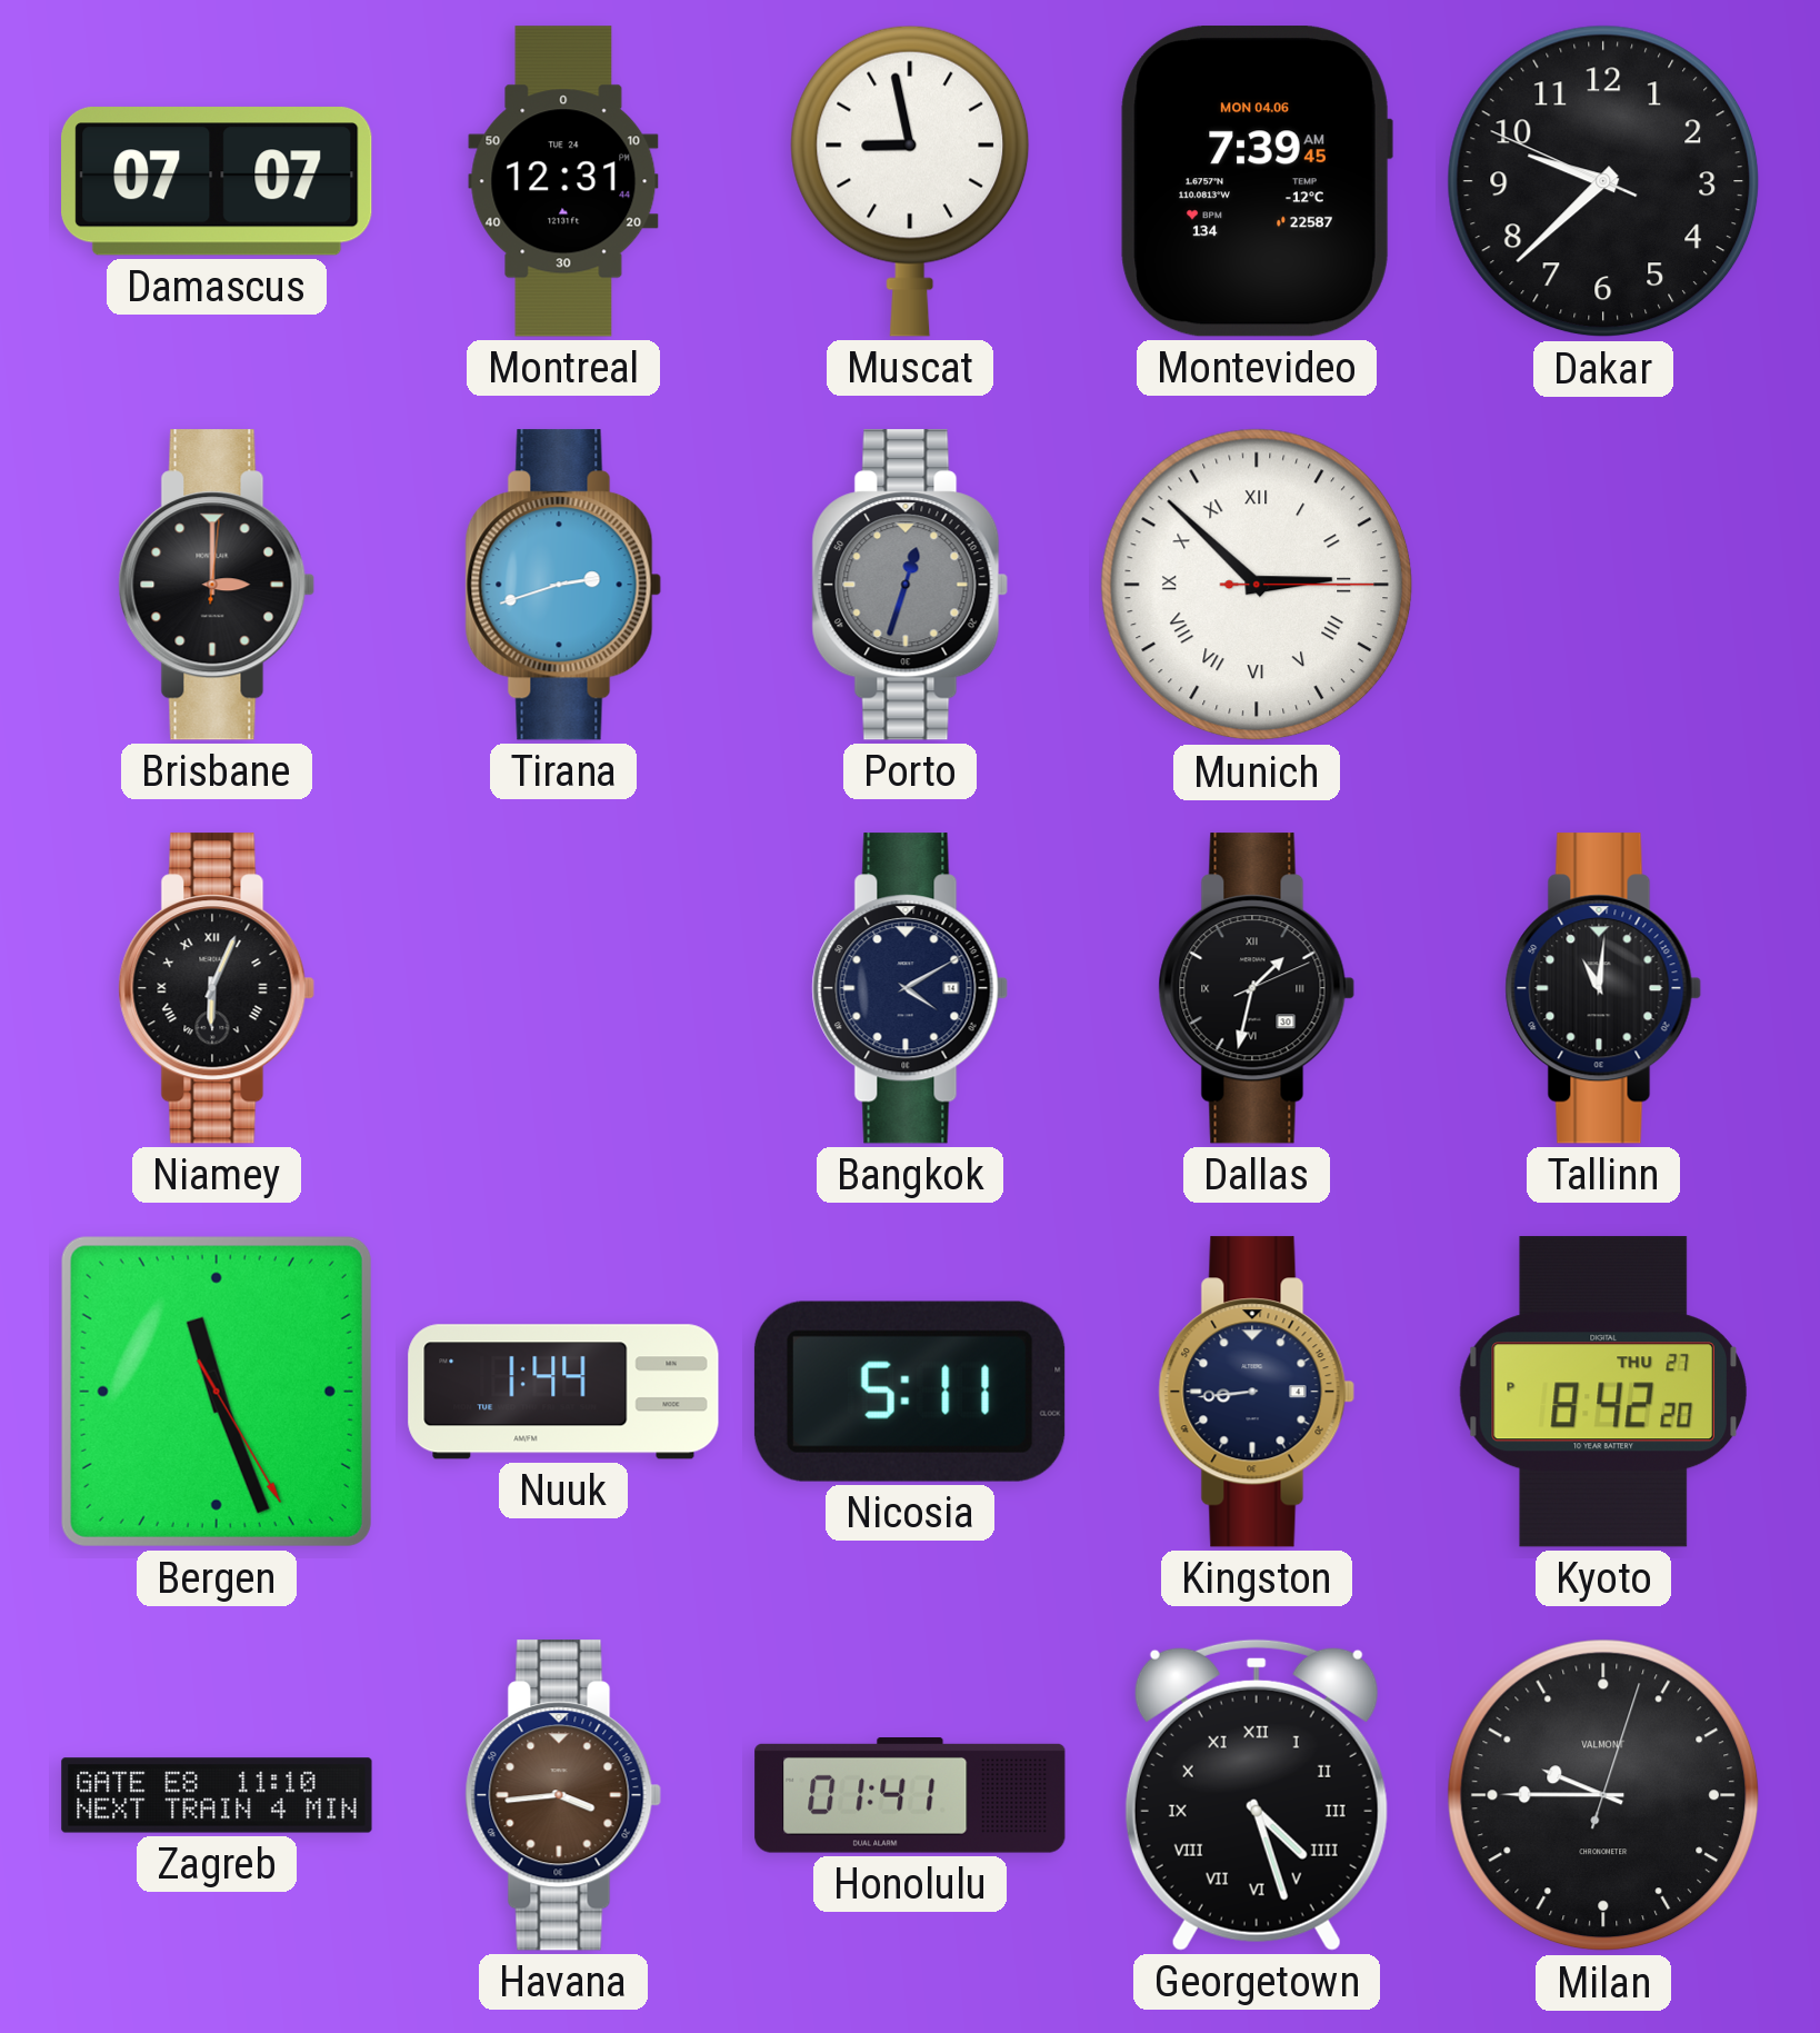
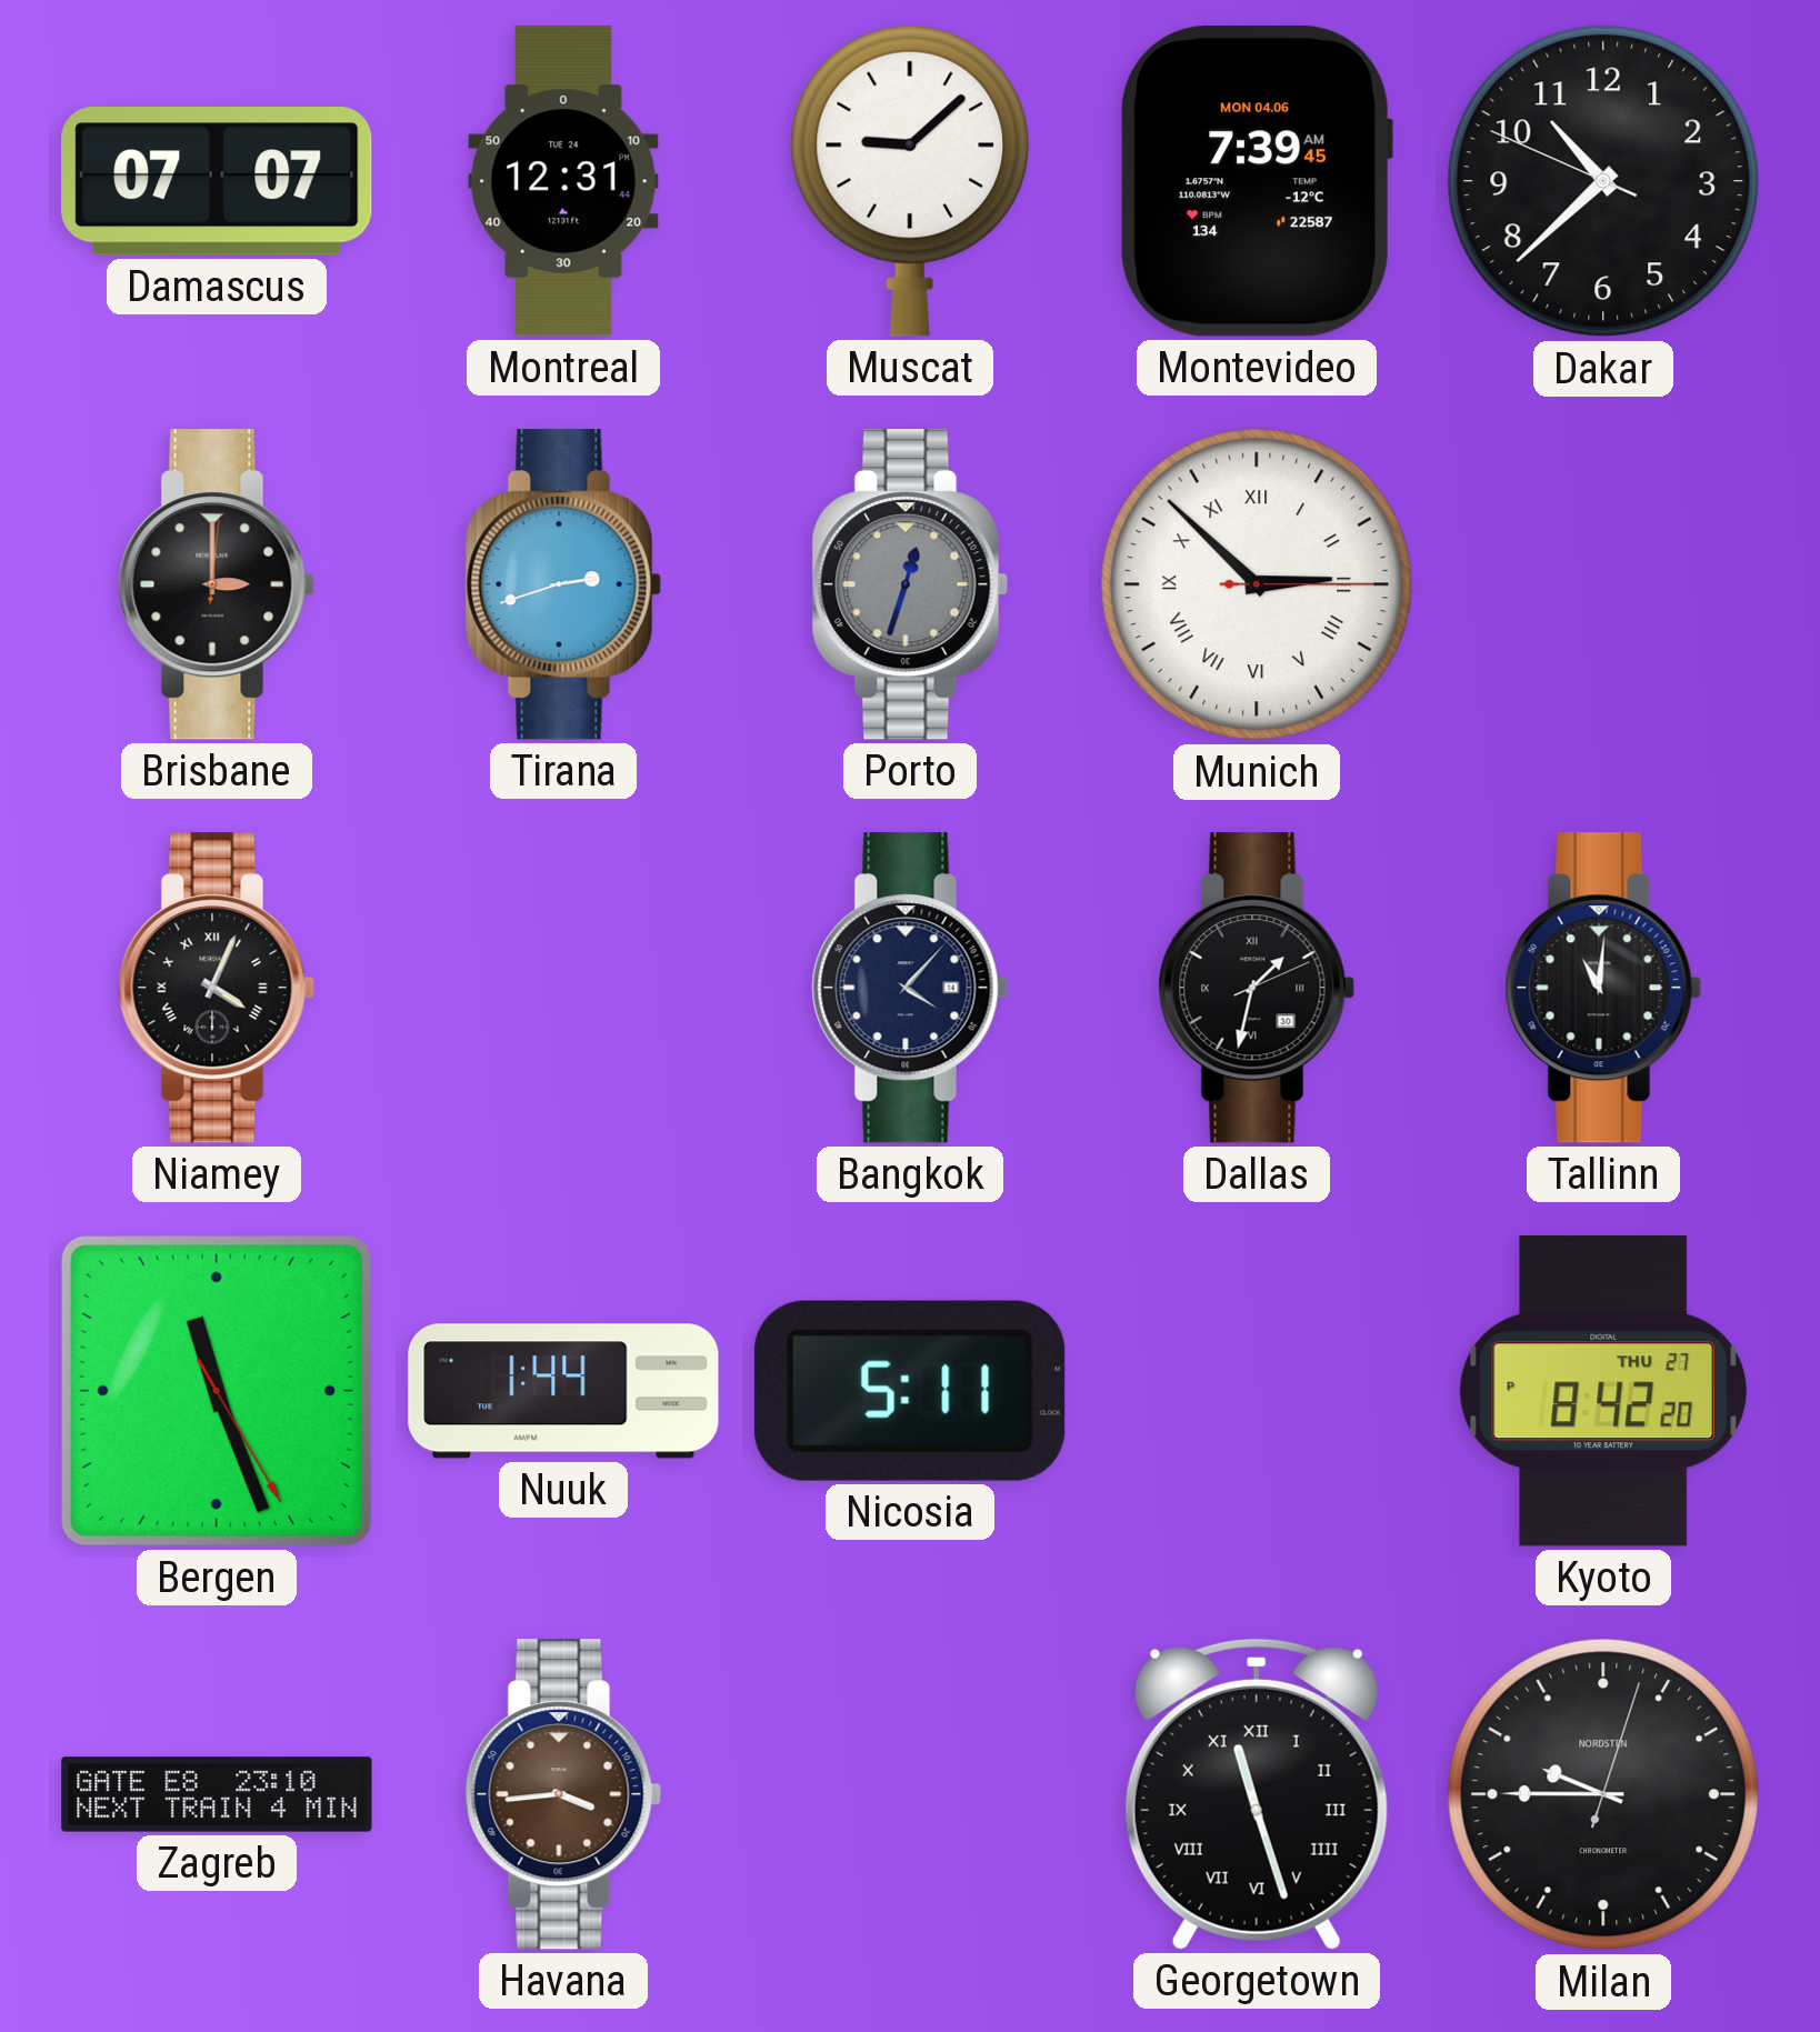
Muscat: 8:58 -> 9:08
Dakar: 9:37 -> 10:37
Niamey: 6:04 -> 4:04
Bangkok: 4:10 -> 4:07
Kingston: 8:44 -> none
Zagreb: 11:10 -> 23:10
Honolulu: 01:41 -> none
Georgetown: 4:27 -> 11:27
Milan brand: VALMONT -> NORDSTEN
